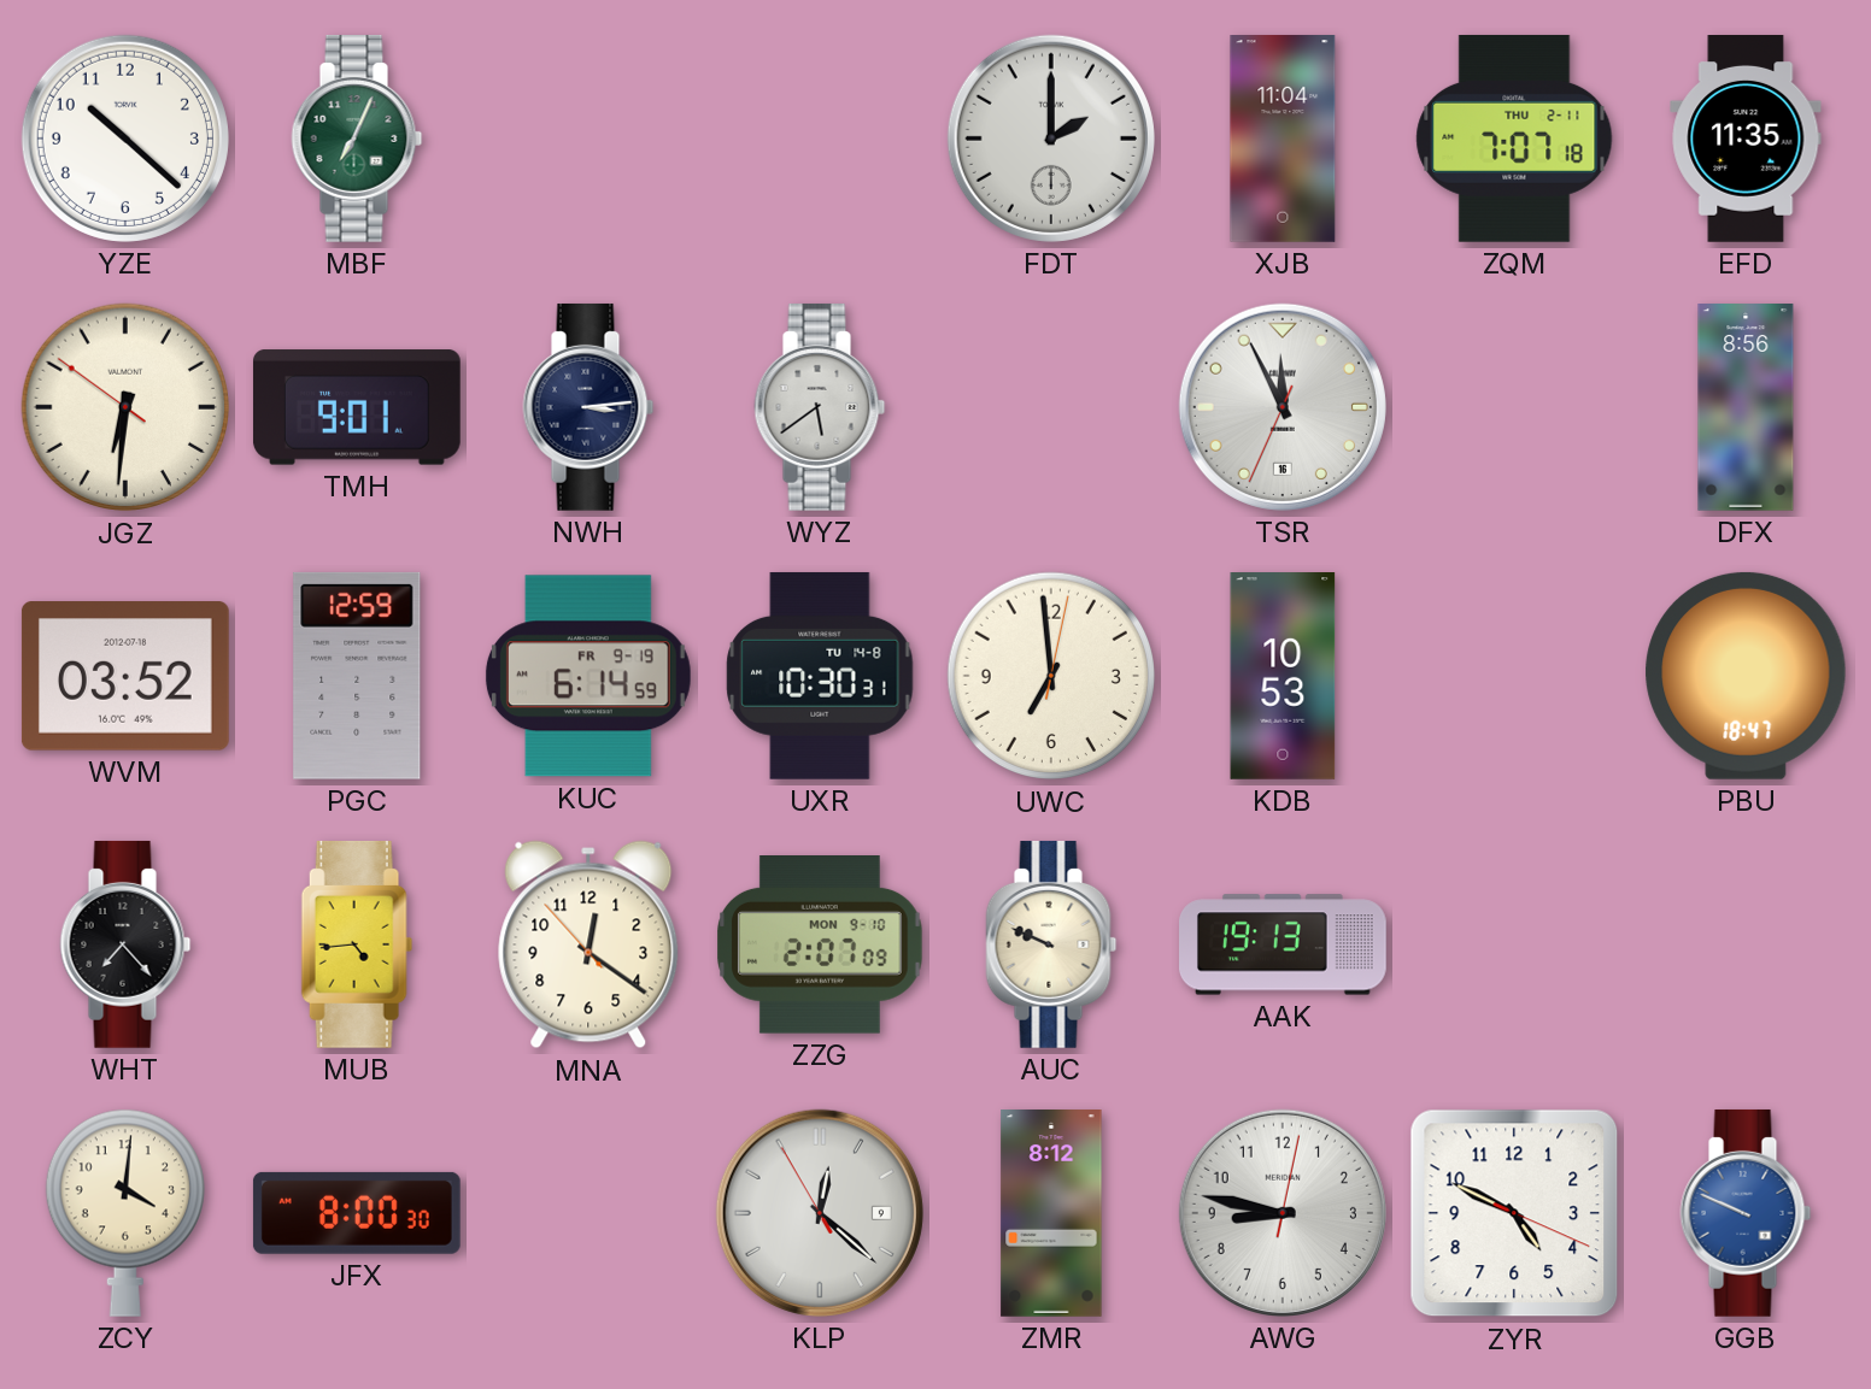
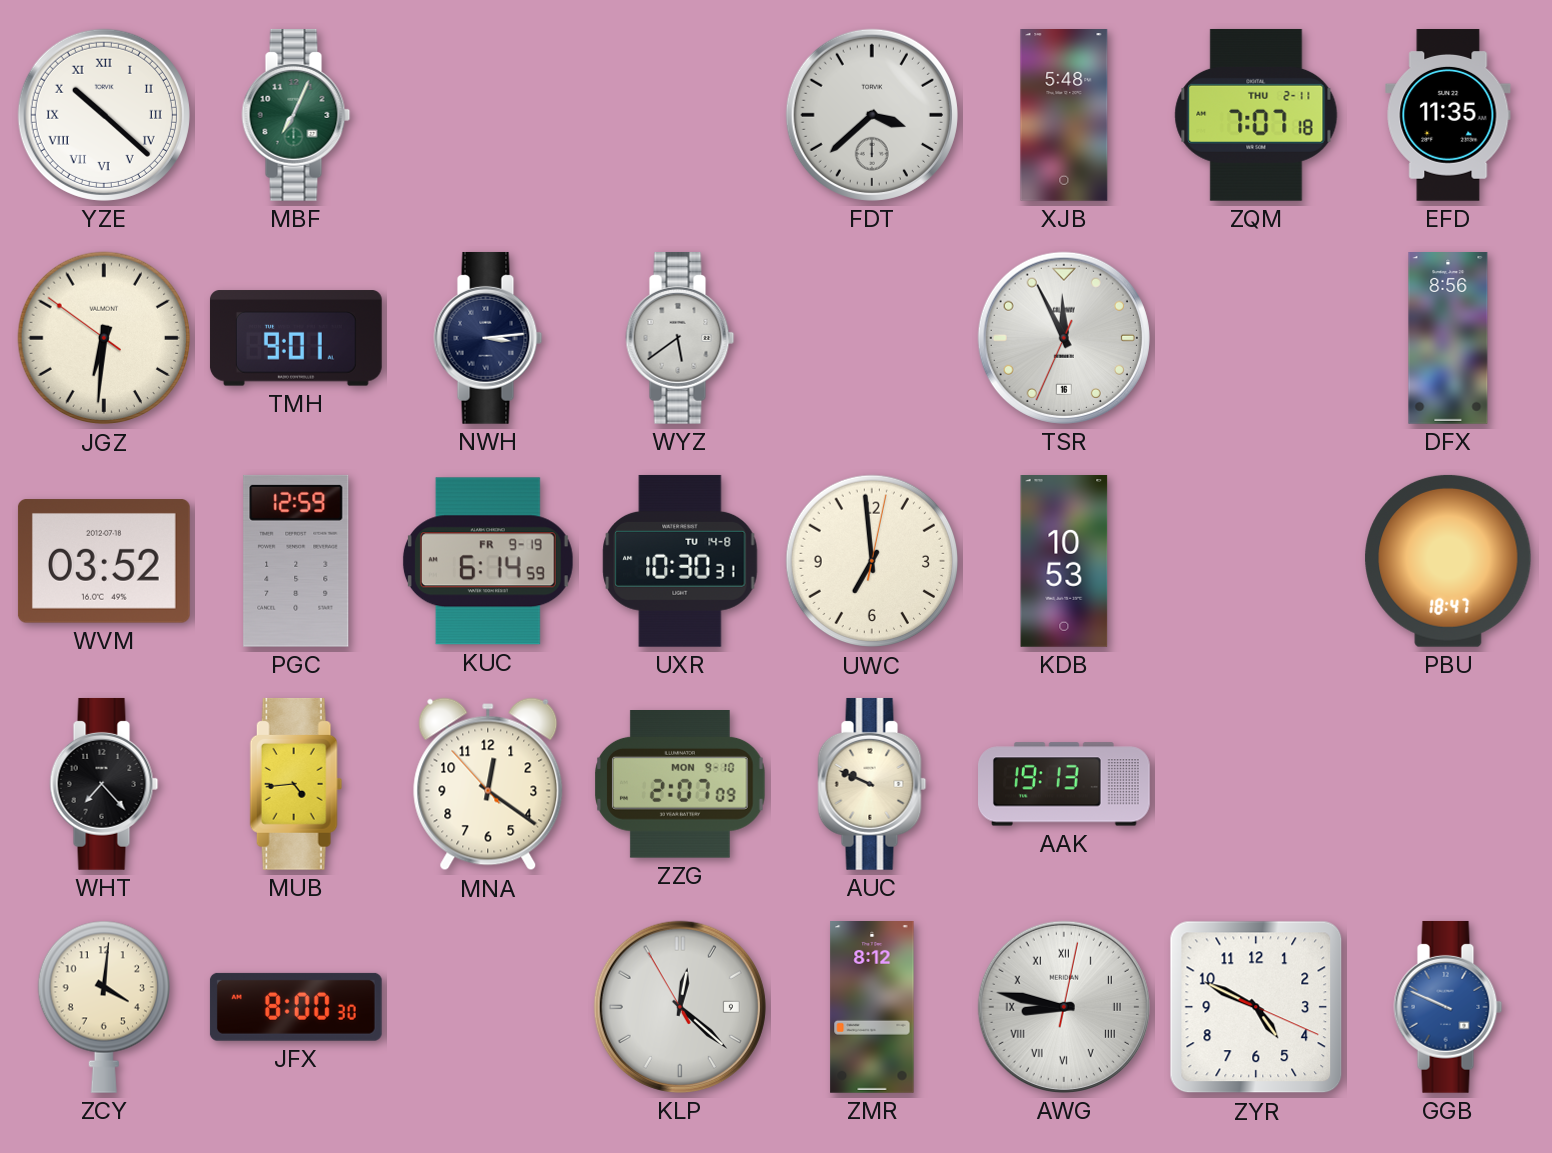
YZE numerals: Arabic -> Roman
FDT: 2:00 -> 3:38
XJB: 11:04 -> 5:48
AWG numerals: Arabic -> Roman
